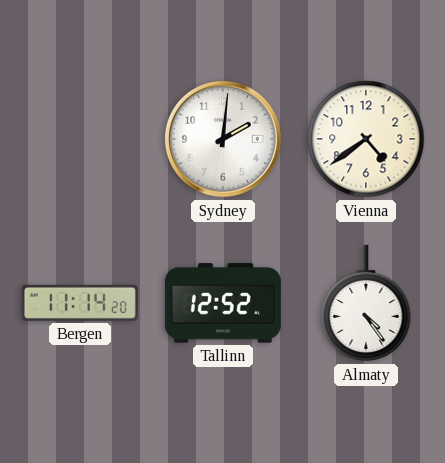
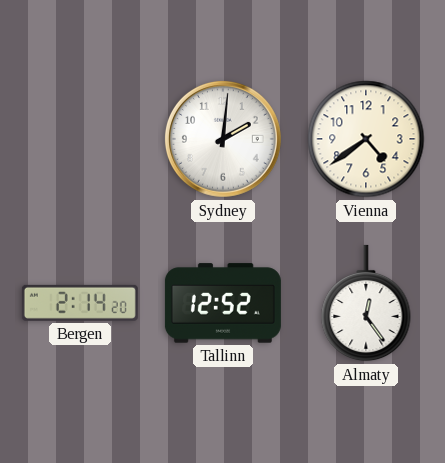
Bergen: 11:14 -> 2:14
Almaty: 4:24 -> 12:24
